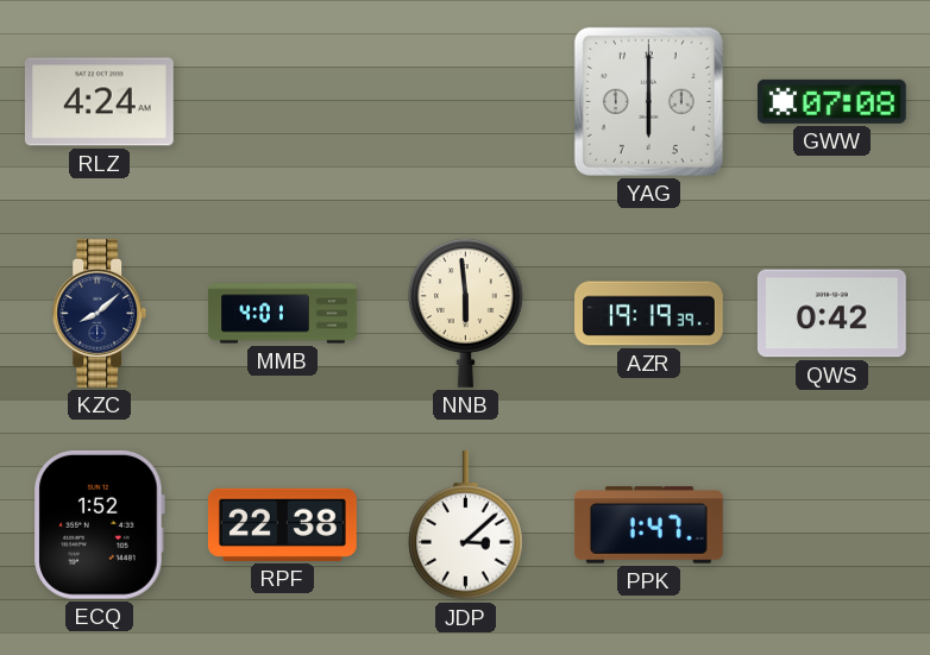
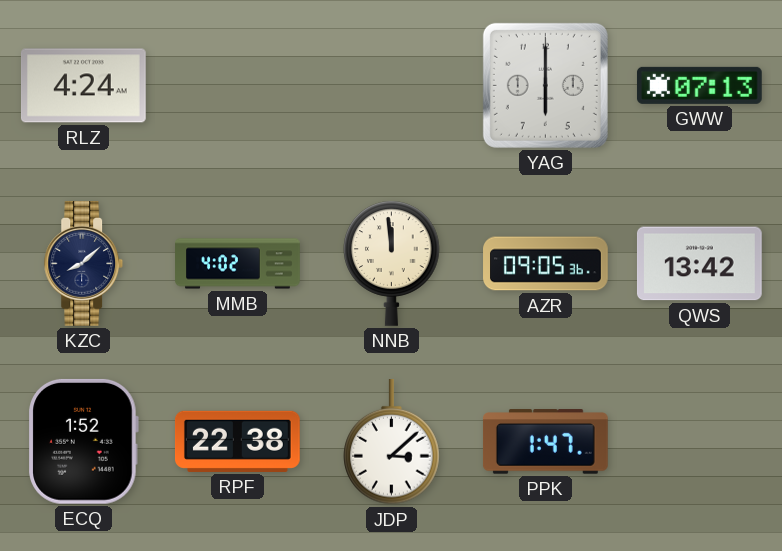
GWW: 07:08 -> 07:13
MMB: 4:01 -> 4:02
NNB: 5:59 -> 11:59
AZR: 19:19 -> 09:05
QWS: 0:42 -> 13:42
